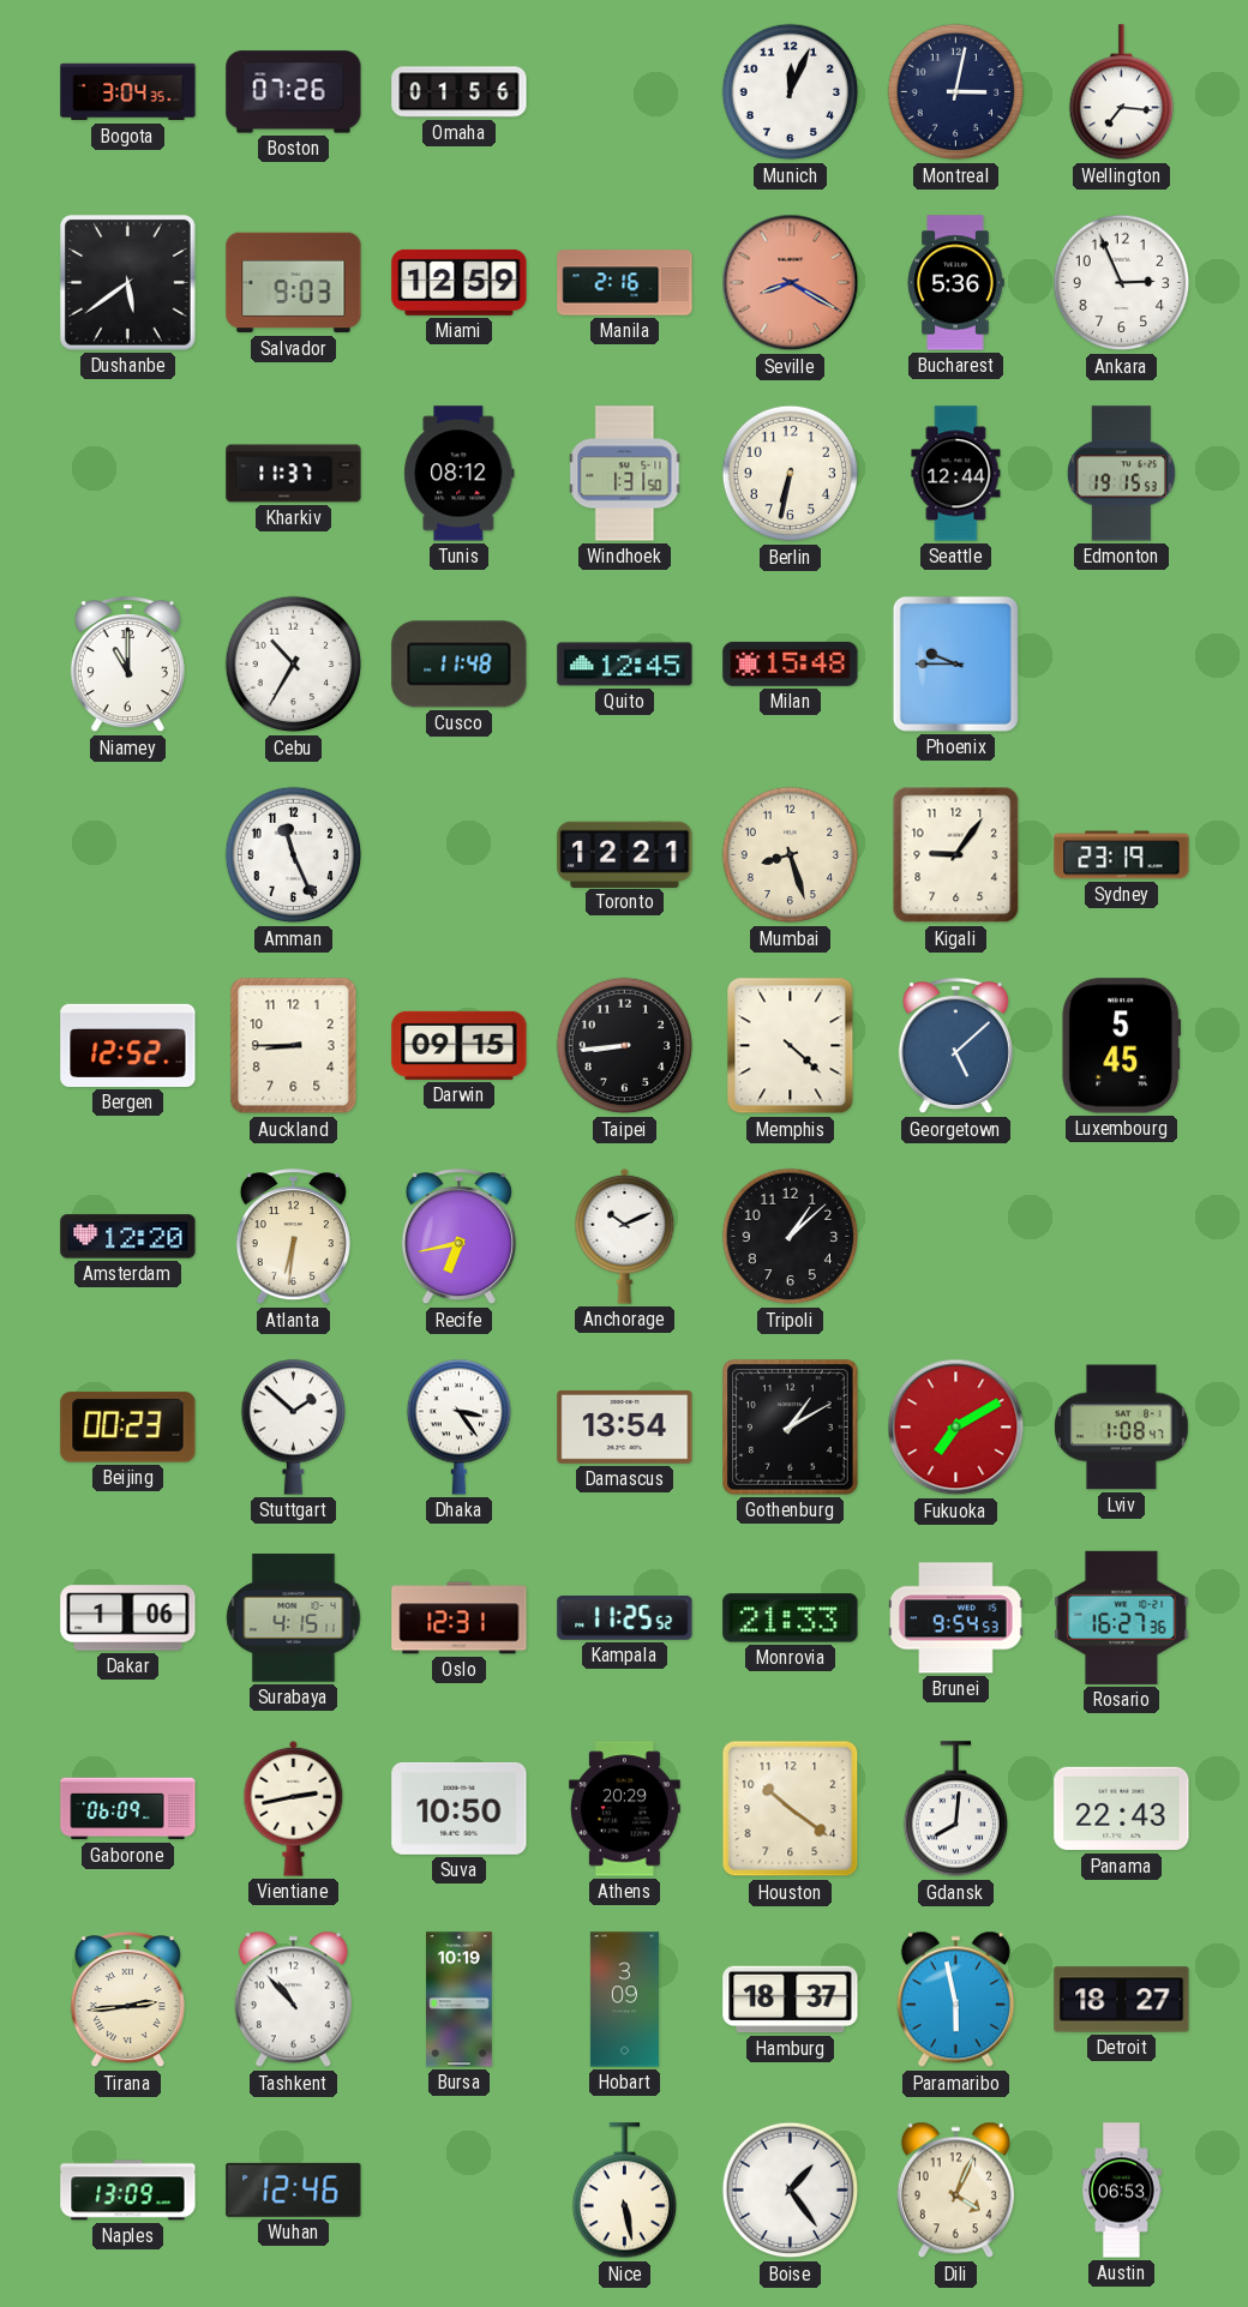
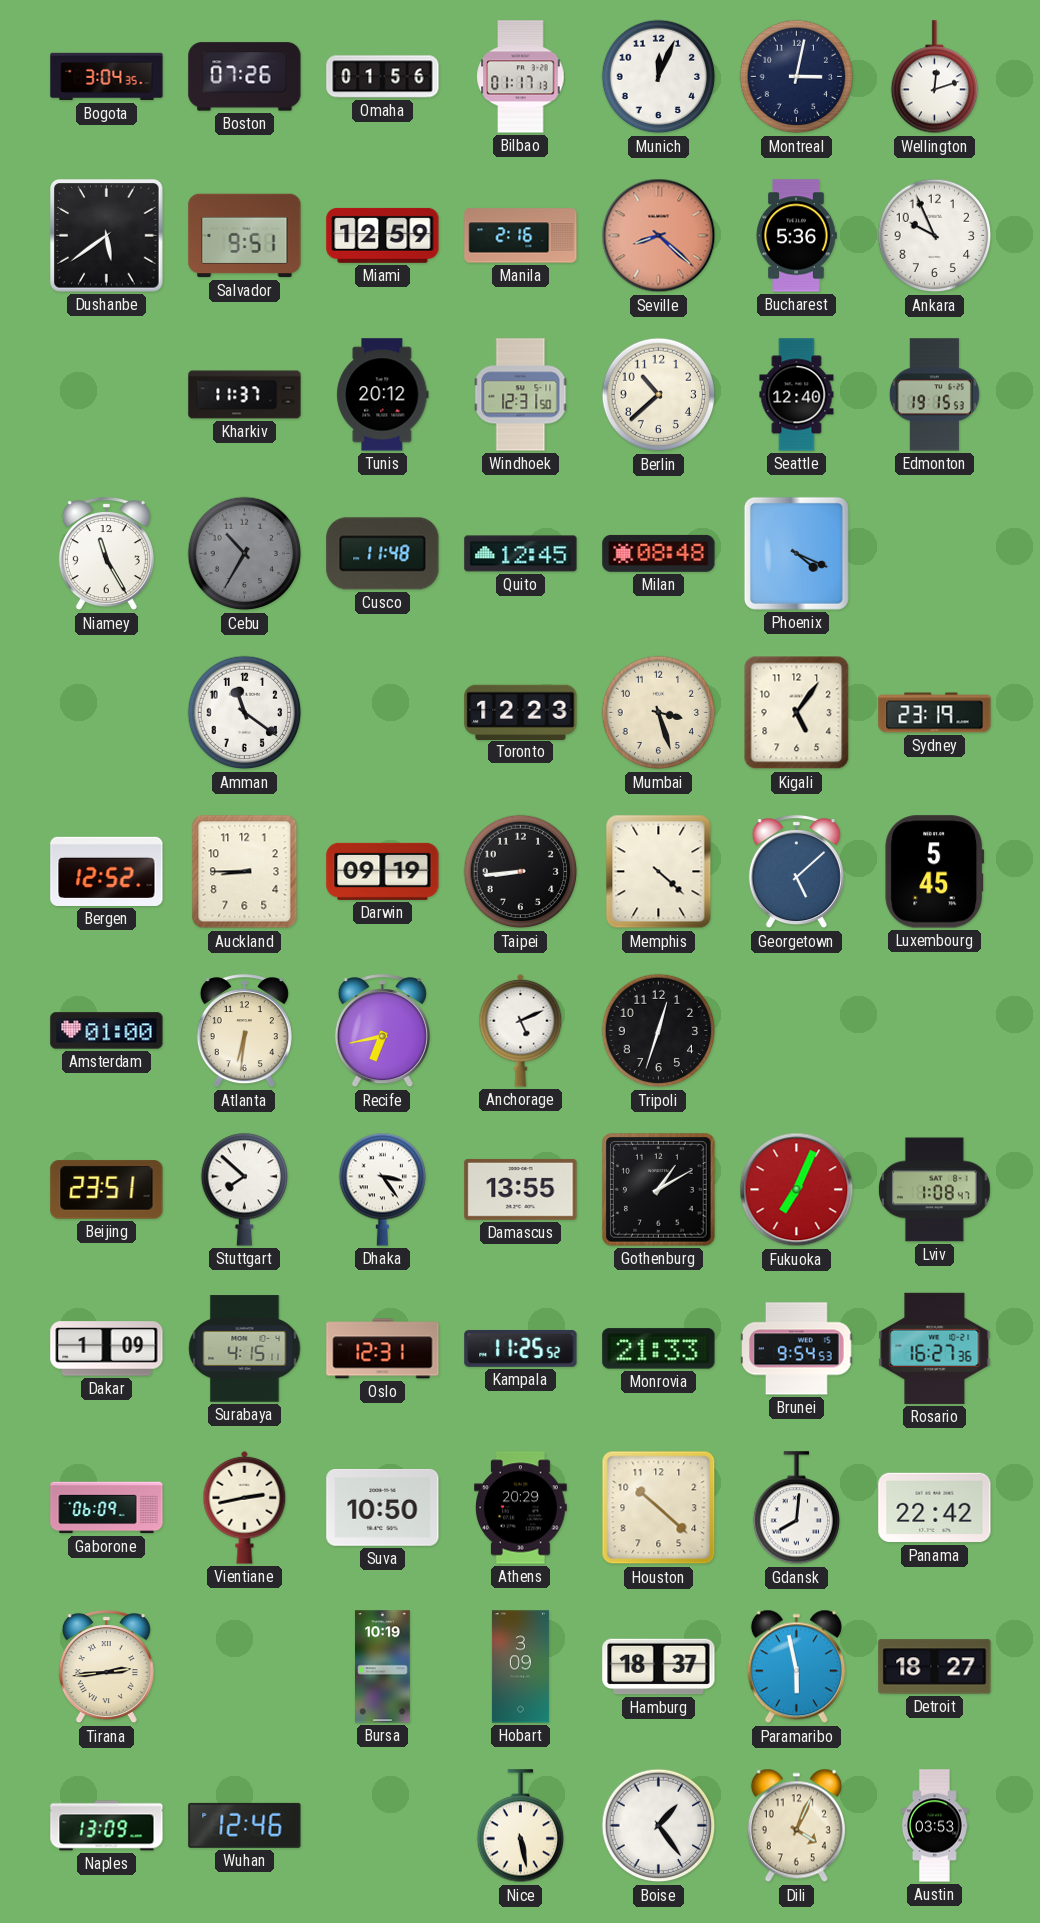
Bilbao: none -> 01:17
Wellington: 7:16 -> 12:12
Salvador: 9:03 -> 9:51
Seville: 8:20 -> 8:22
Ankara: 2:56 -> 9:56
Tunis: 08:12 -> 20:12
Windhoek: 1:31 -> 12:31
Berlin: 6:32 -> 10:38
Seattle: 12:44 -> 12:40
Niamey: 11:00 -> 11:25
Cebu dial: white -> grey
Milan: 15:48 -> 08:48
Phoenix: 9:45 -> 4:19
Amman: 11:26 -> 11:21
Toronto: 12:21 -> 12:23
Mumbai: 8:27 -> 3:27
Kigali: 9:06 -> 5:06
Darwin: 09:15 -> 09:19
Amsterdam: 12:20 -> 01:00
Anchorage: 10:11 -> 5:11
Tripoli: 1:08 -> 12:33
Beijing: 00:23 -> 23:51
Stuttgart: 1:52 -> 7:52
Damascus: 13:54 -> 13:55
Fukuoka: 7:10 -> 7:04
Dakar: 1:06 -> 1:09
Houston: 10:21 -> 10:22
Panama: 22:43 -> 22:42
Tashkent: 10:53 -> none
Austin: 06:53 -> 03:53
